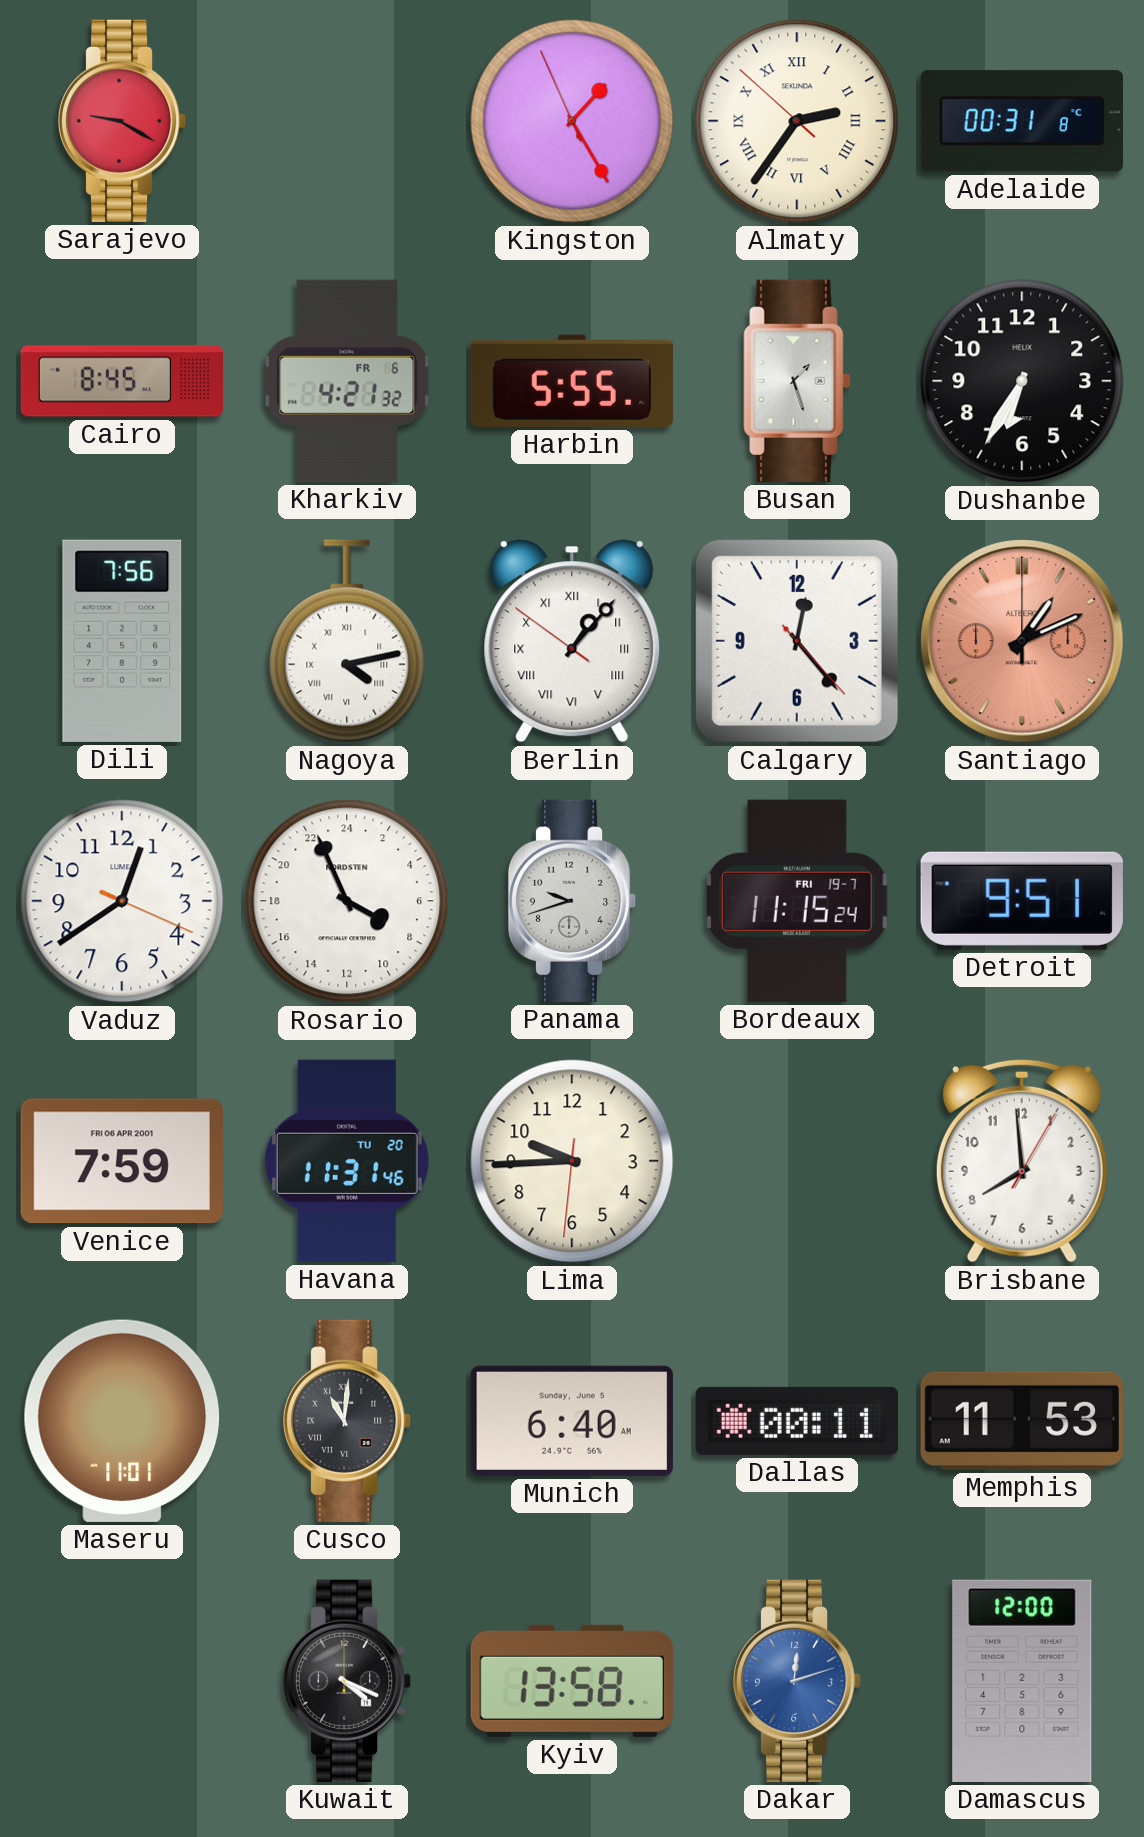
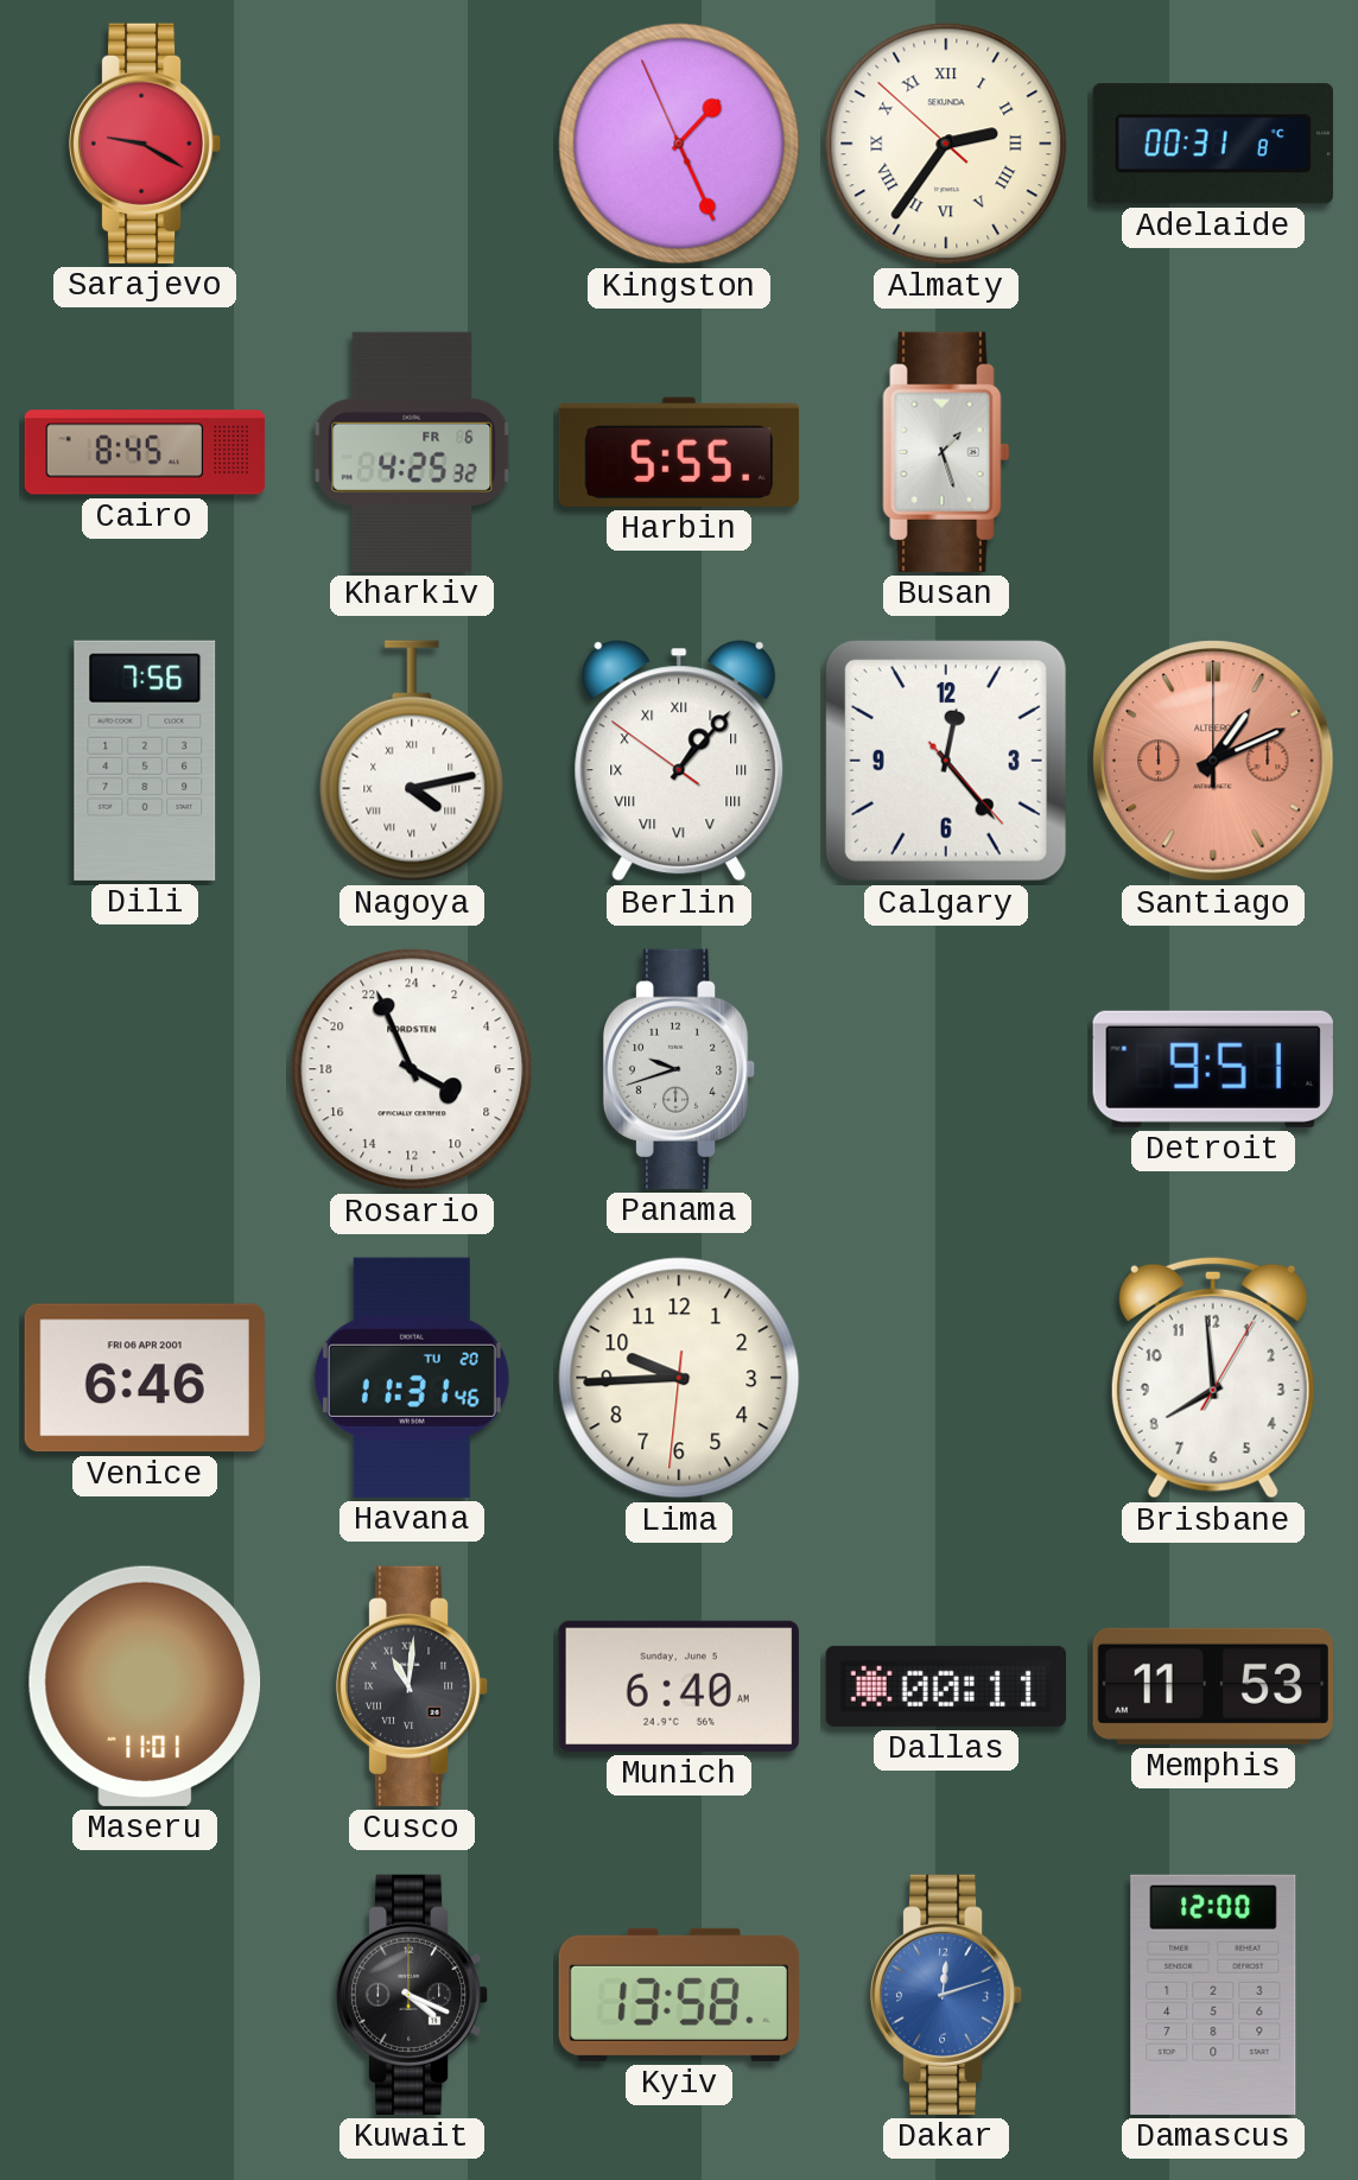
Kingston: 1:24 -> 1:25
Kharkiv: 4:21 -> 4:25
Dushanbe: 6:35 -> none
Vaduz: 12:39 -> none
Bordeaux: 11:15 -> none
Venice: 7:59 -> 6:46
